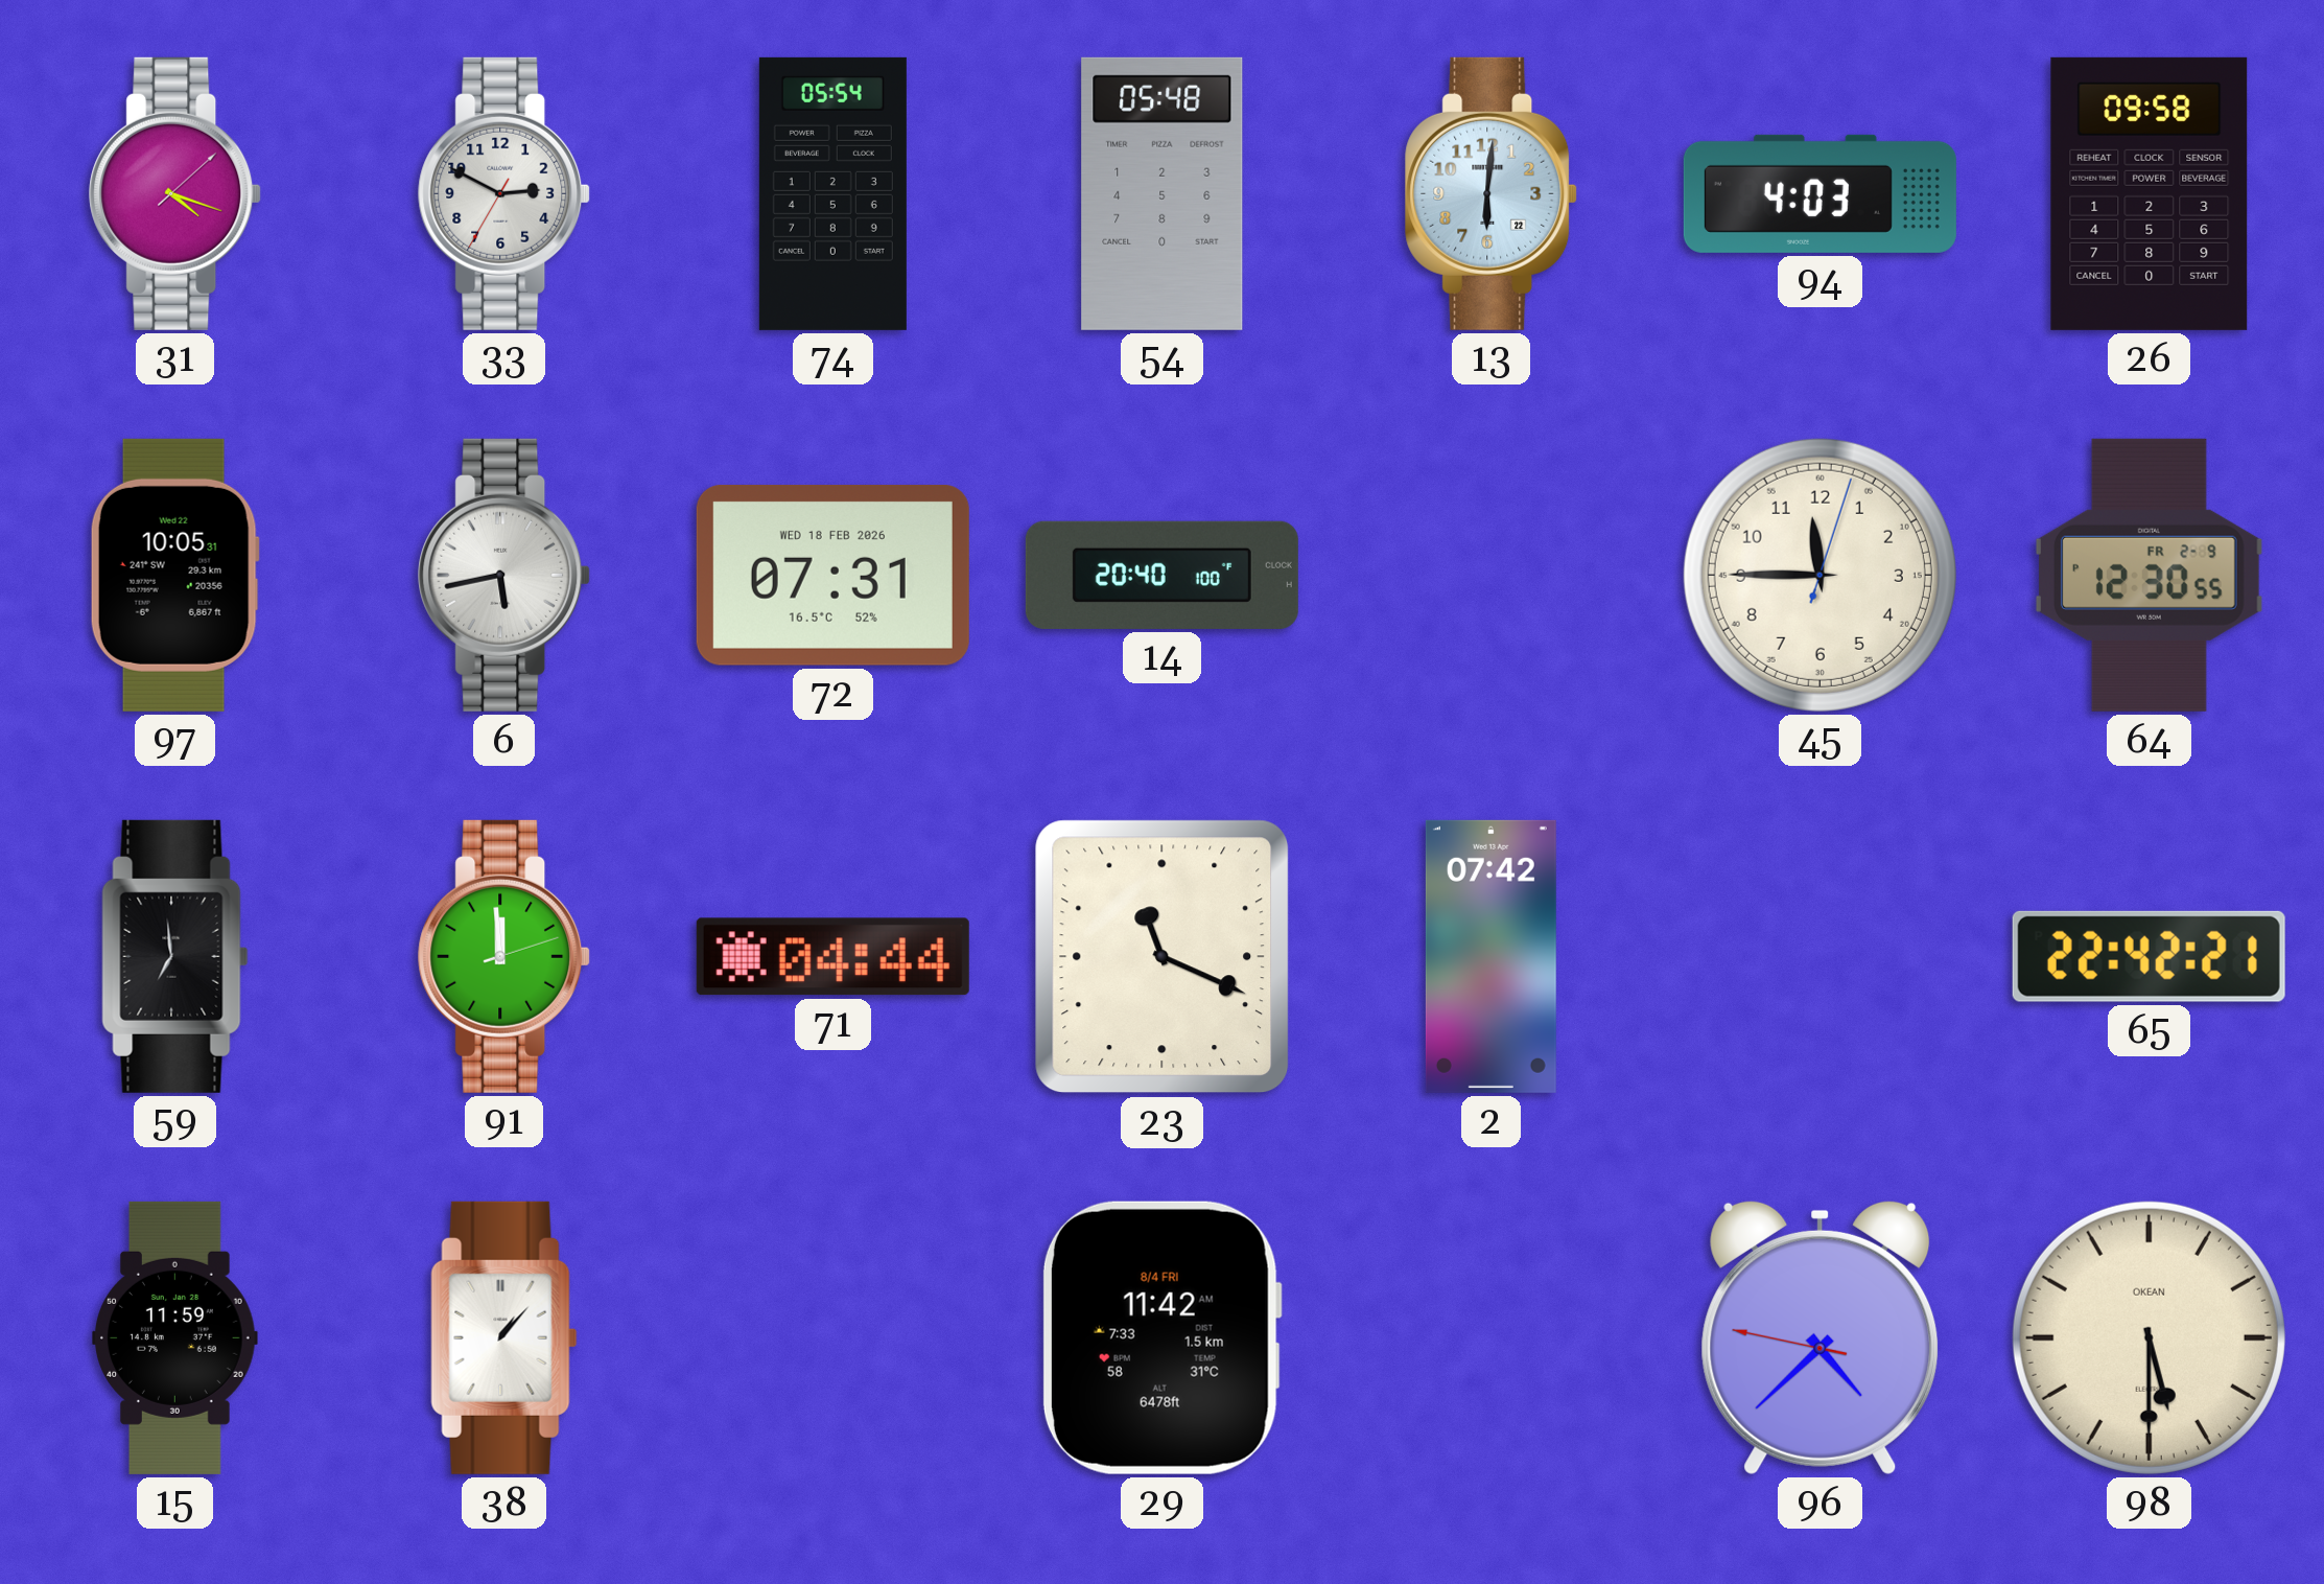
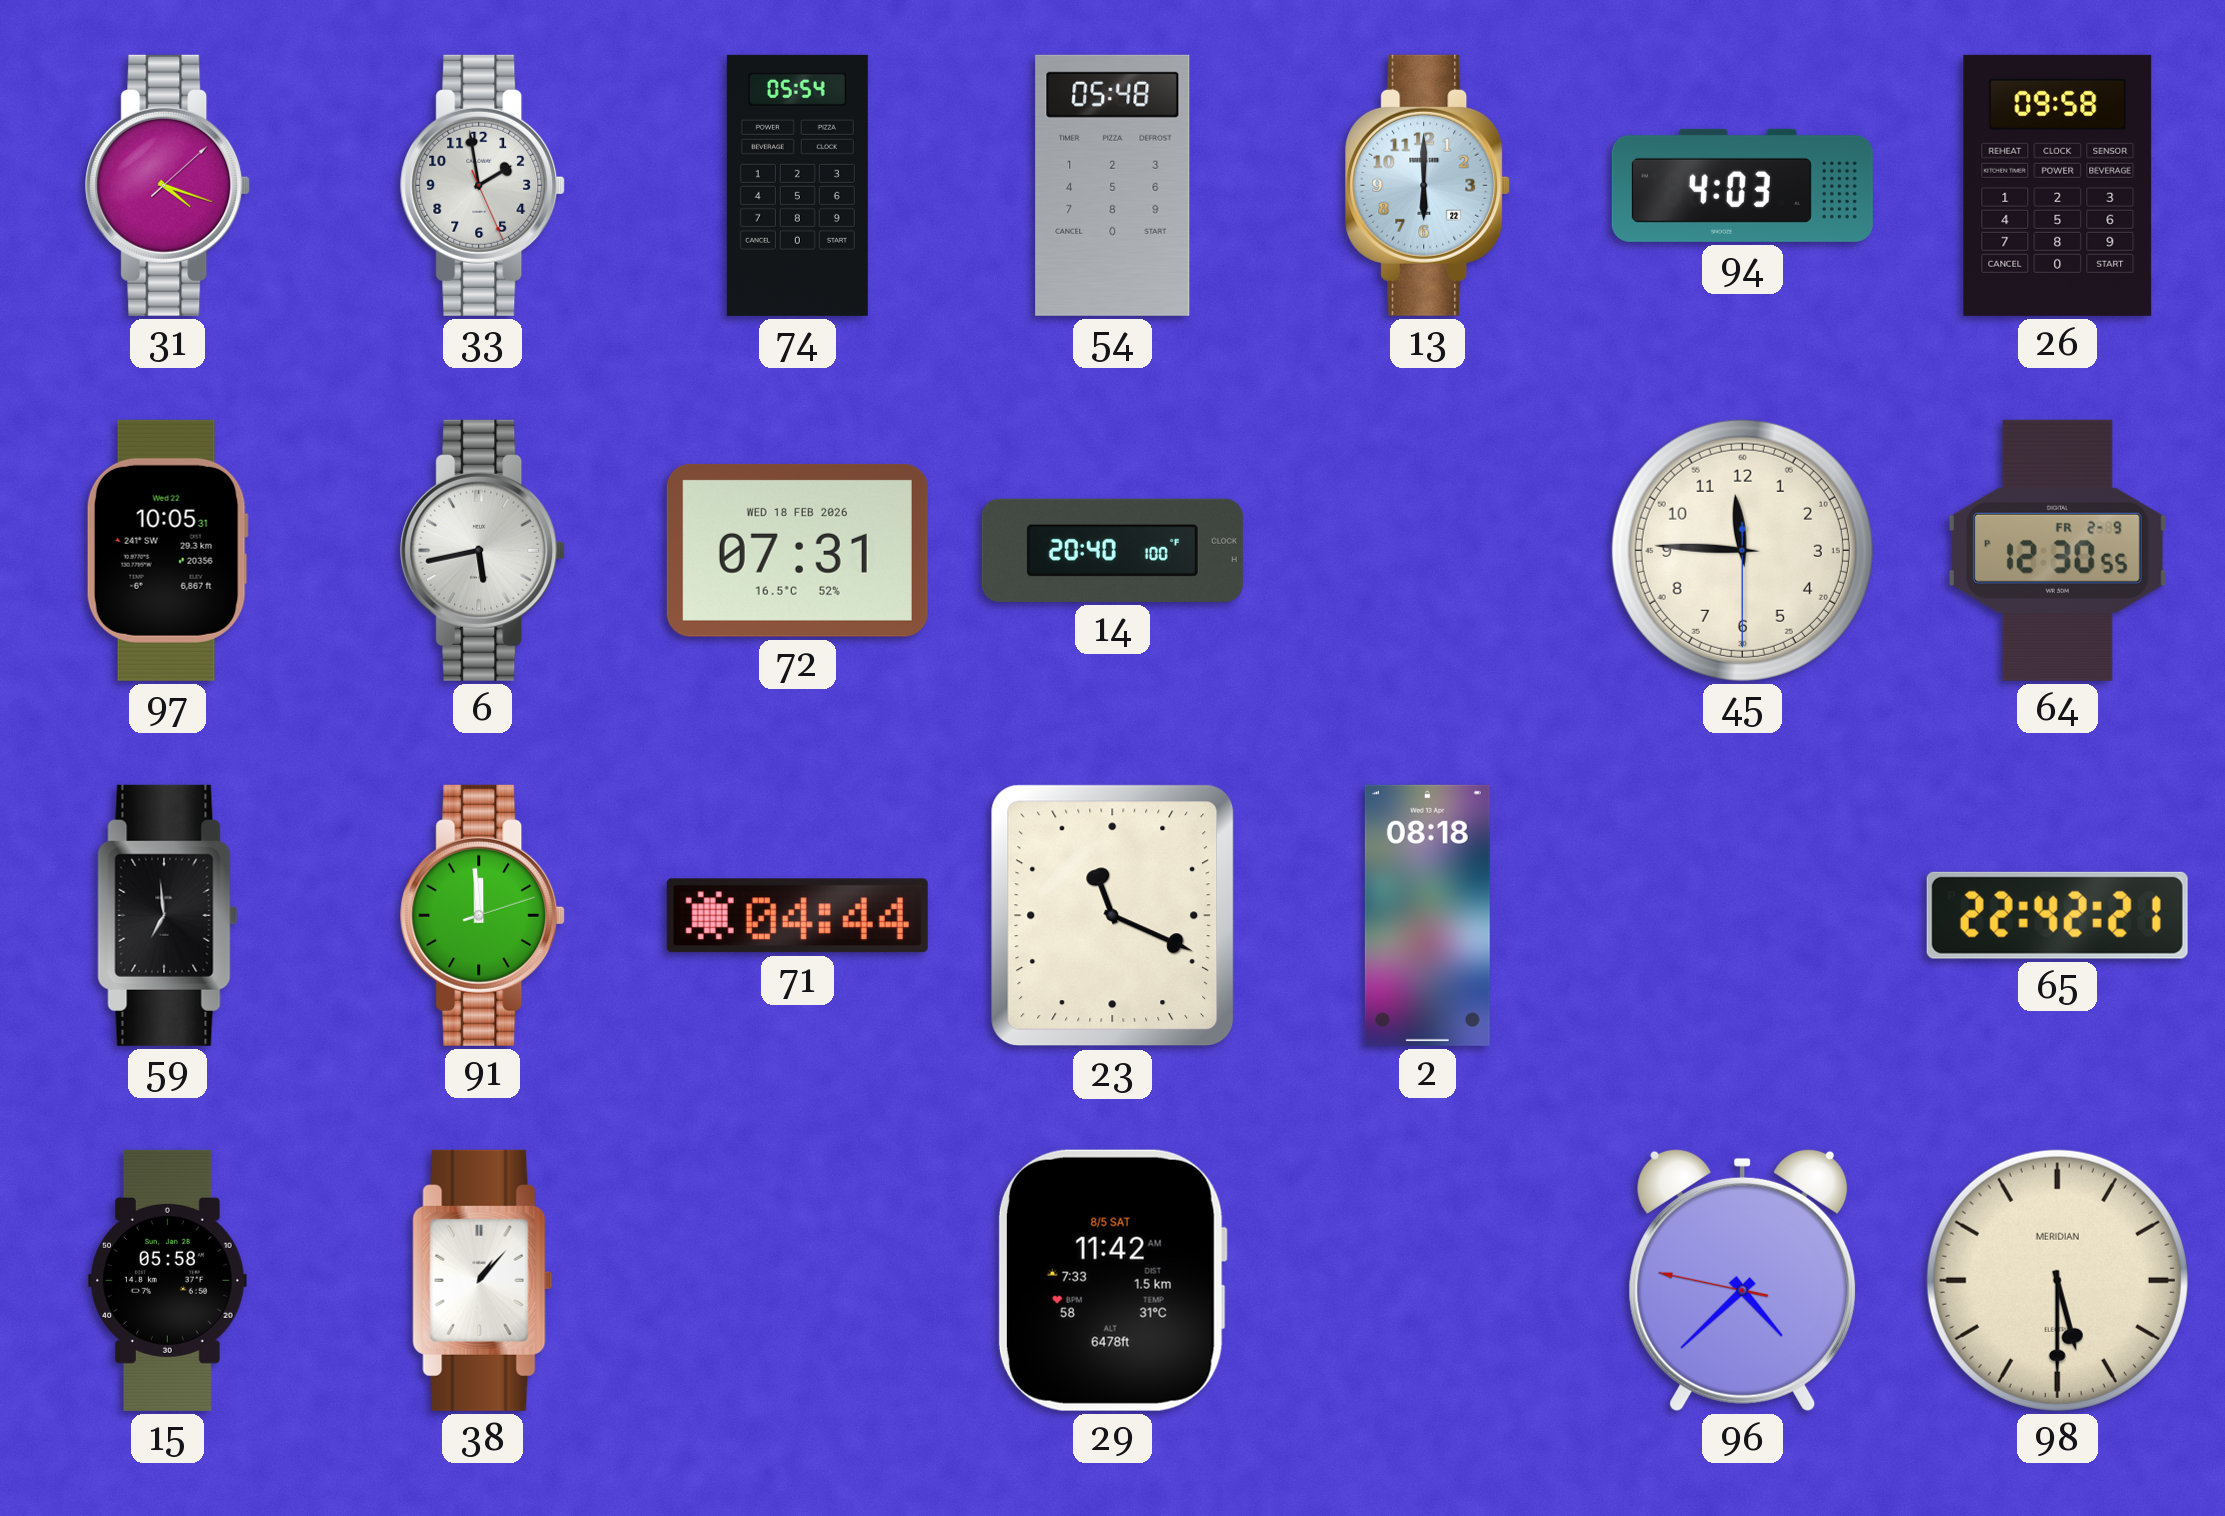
33: 2:49 -> 1:58
13: 6:01 -> 6:00
45: 11:45:03 -> 11:45:30
2: 07:42 -> 08:18
15: 11:59 -> 05:58
29 date: 8/4 FRI -> 8/5 SAT
98 brand: OKEAN -> MERIDIAN
